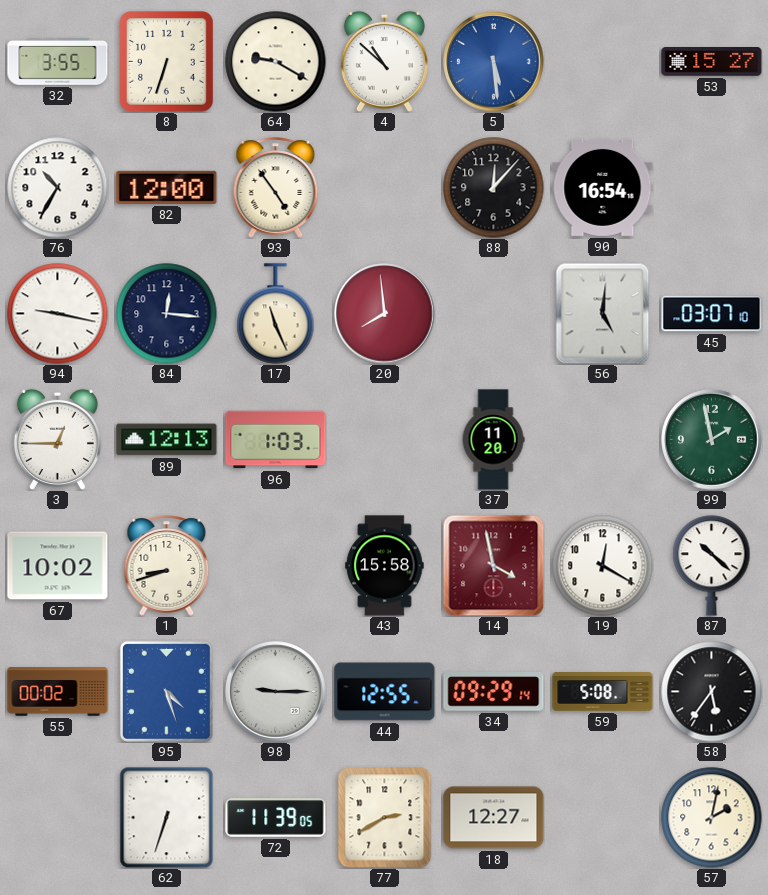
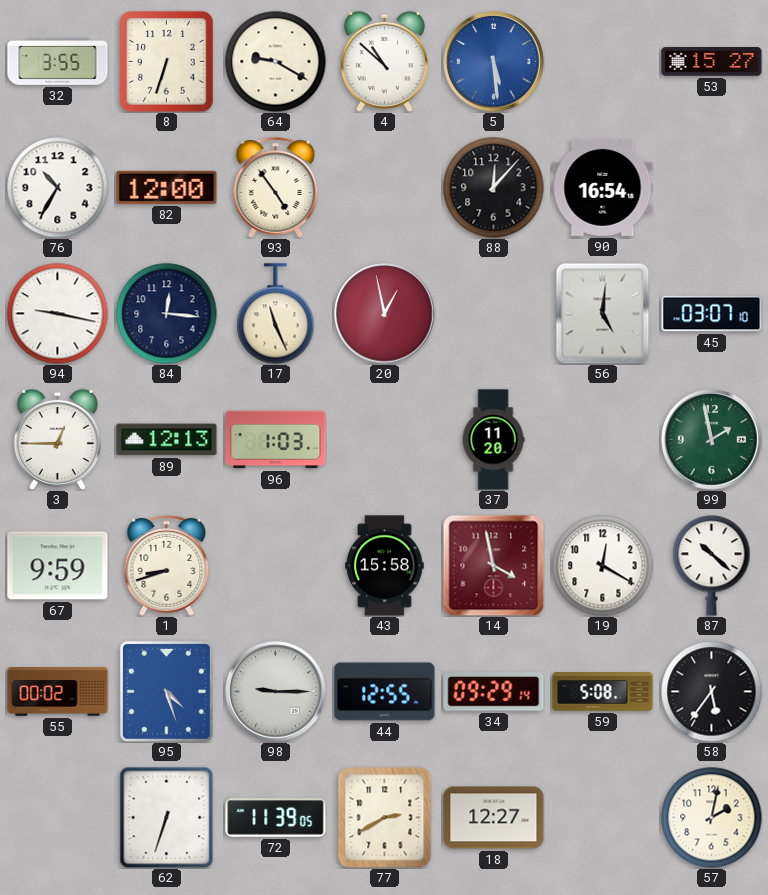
20: 7:59 -> 12:58
67: 10:02 -> 9:59
